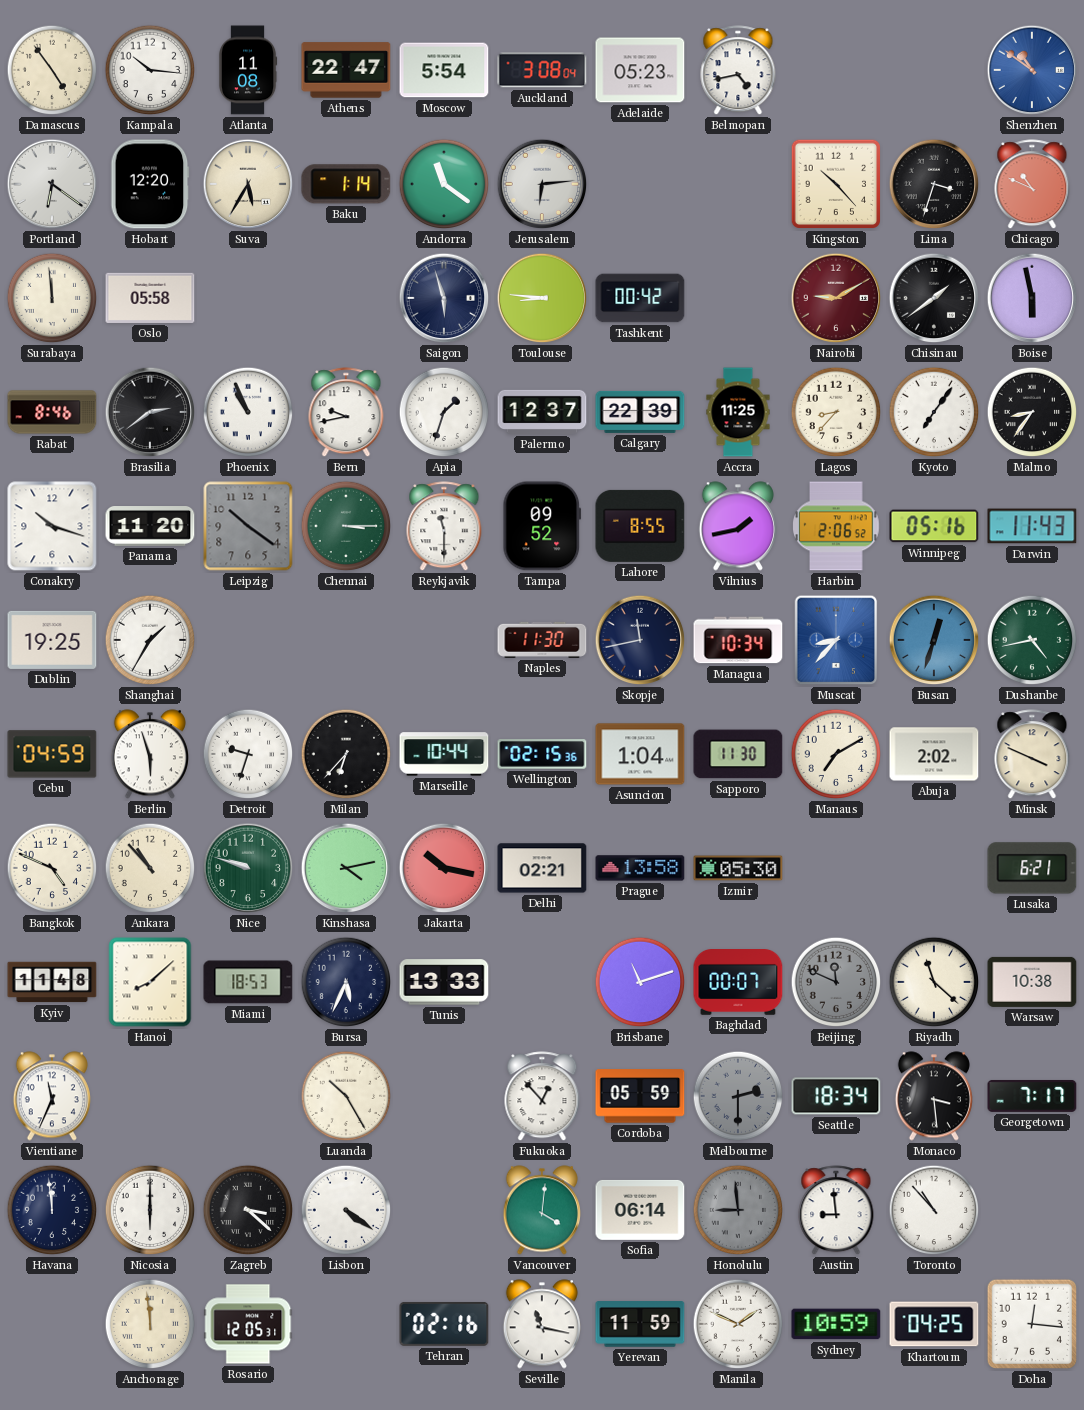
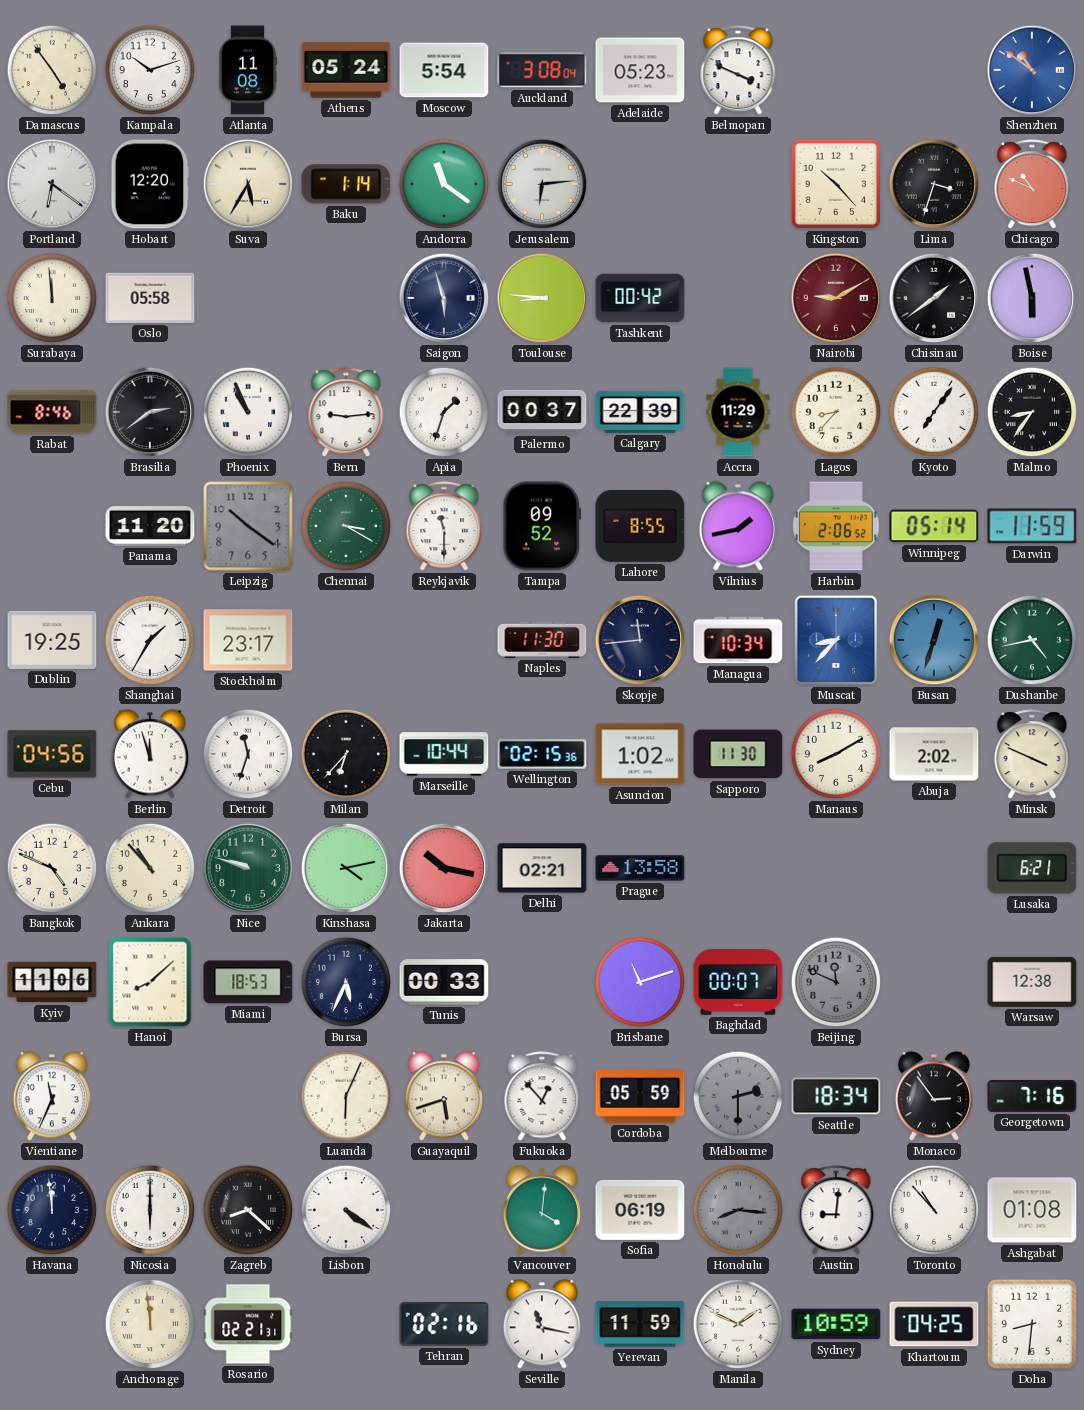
Kampala: 10:16 -> 10:12
Athens: 22:47 -> 05:24
Belmopan: 4:43 -> 3:49
Bern: 9:43 -> 9:14
Palermo: 12:37 -> 00:37
Accra: 11:25 -> 11:29
Conakry: 10:18 -> none
Chennai: 3:15 -> 3:20
Winnipeg: 05:16 -> 05:14
Darwin: 11:43 -> 11:59
Stockholm: none -> 23:17
Skopje: 11:43 -> 11:44
Cebu: 04:59 -> 04:56
Berlin: 5:57 -> 11:57
Detroit: 9:33 -> 11:33
Asuncion: 1:04 -> 1:02
Manaus: 7:10 -> 8:10
Izmir: 05:30 -> none
Kyiv: 11:48 -> 11:06
Tunis: 13:33 -> 00:33
Riyadh: 11:22 -> none
Warsaw: 10:38 -> 12:38
Luanda: 10:25 -> 6:04
Guayaquil: none -> 5:42
Monaco: 3:29 -> 2:54
Georgetown: 7:17 -> 7:16
Zagreb: 3:22 -> 8:22
Sofia: 06:14 -> 06:19
Honolulu: 8:59 -> 8:16
Austin: 8:59 -> 9:01
Ashgabat: none -> 01:08
Rosario: 12:05 -> 02:21
Doha: 12:16 -> 8:31
